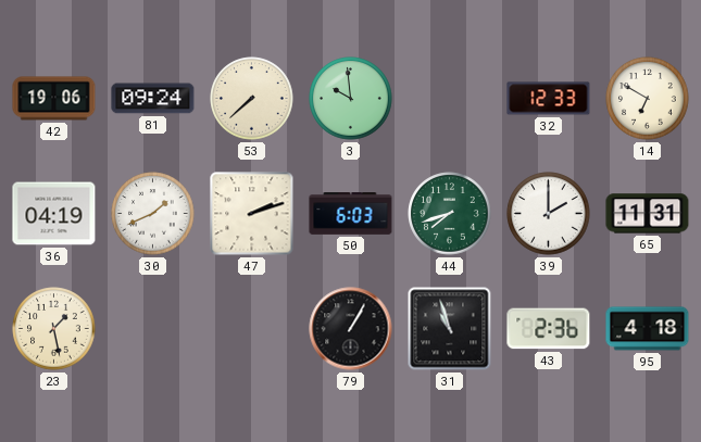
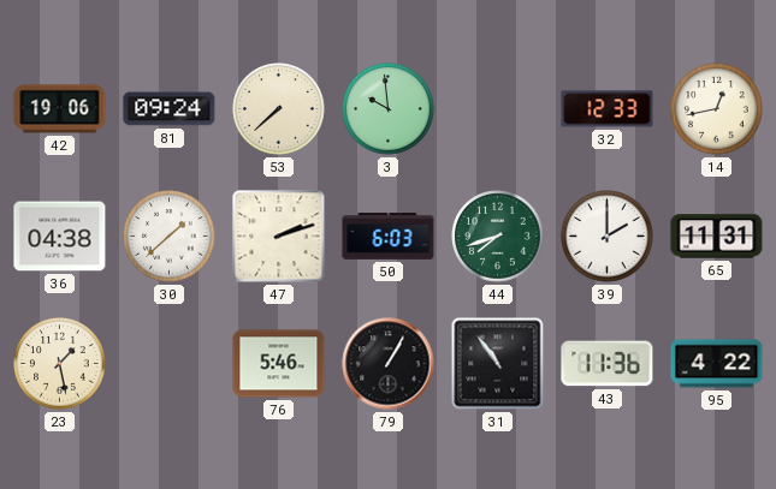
14: 6:50 -> 12:43
36: 04:19 -> 04:38
30: 1:41 -> 1:38
76: none -> 5:46
31: 10:57 -> 10:54
43: 2:36 -> 11:36
95: 4:18 -> 4:22
